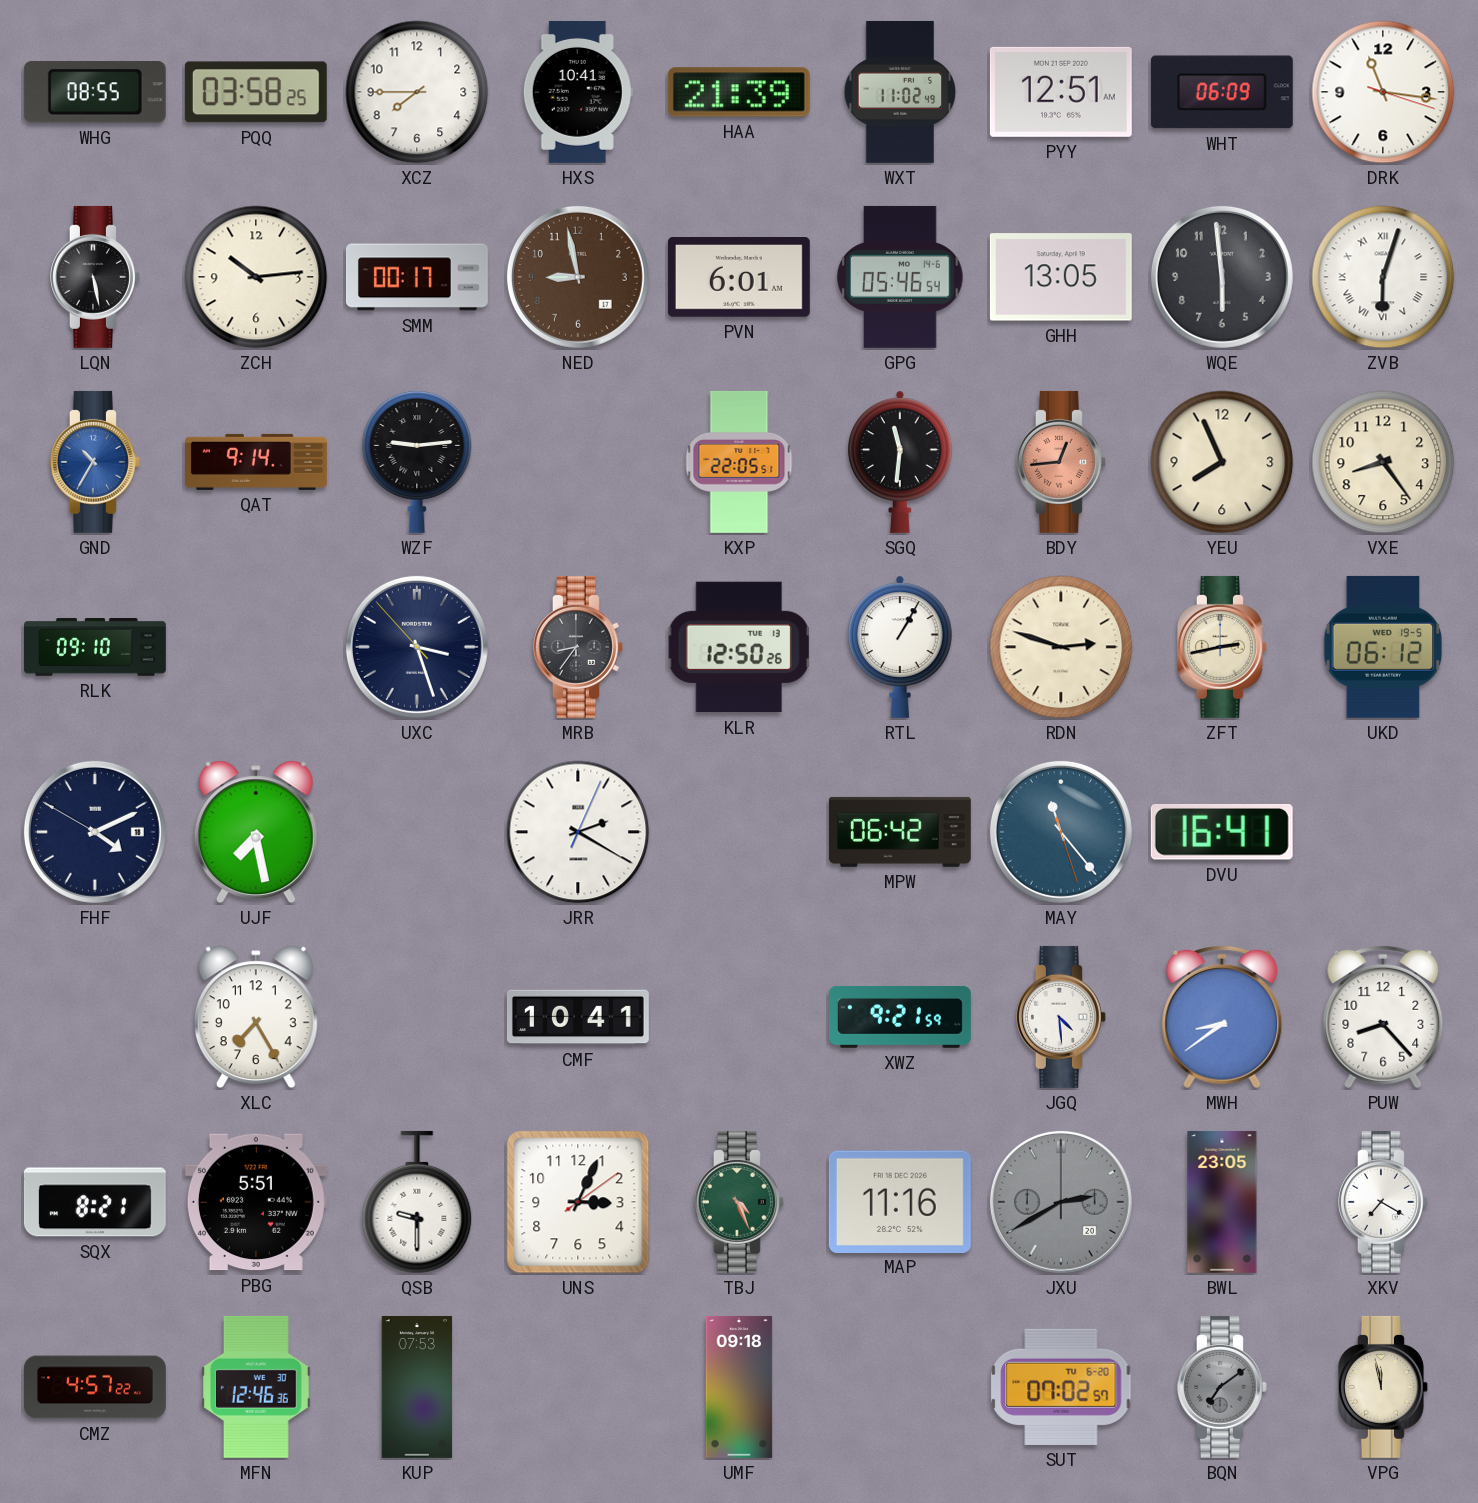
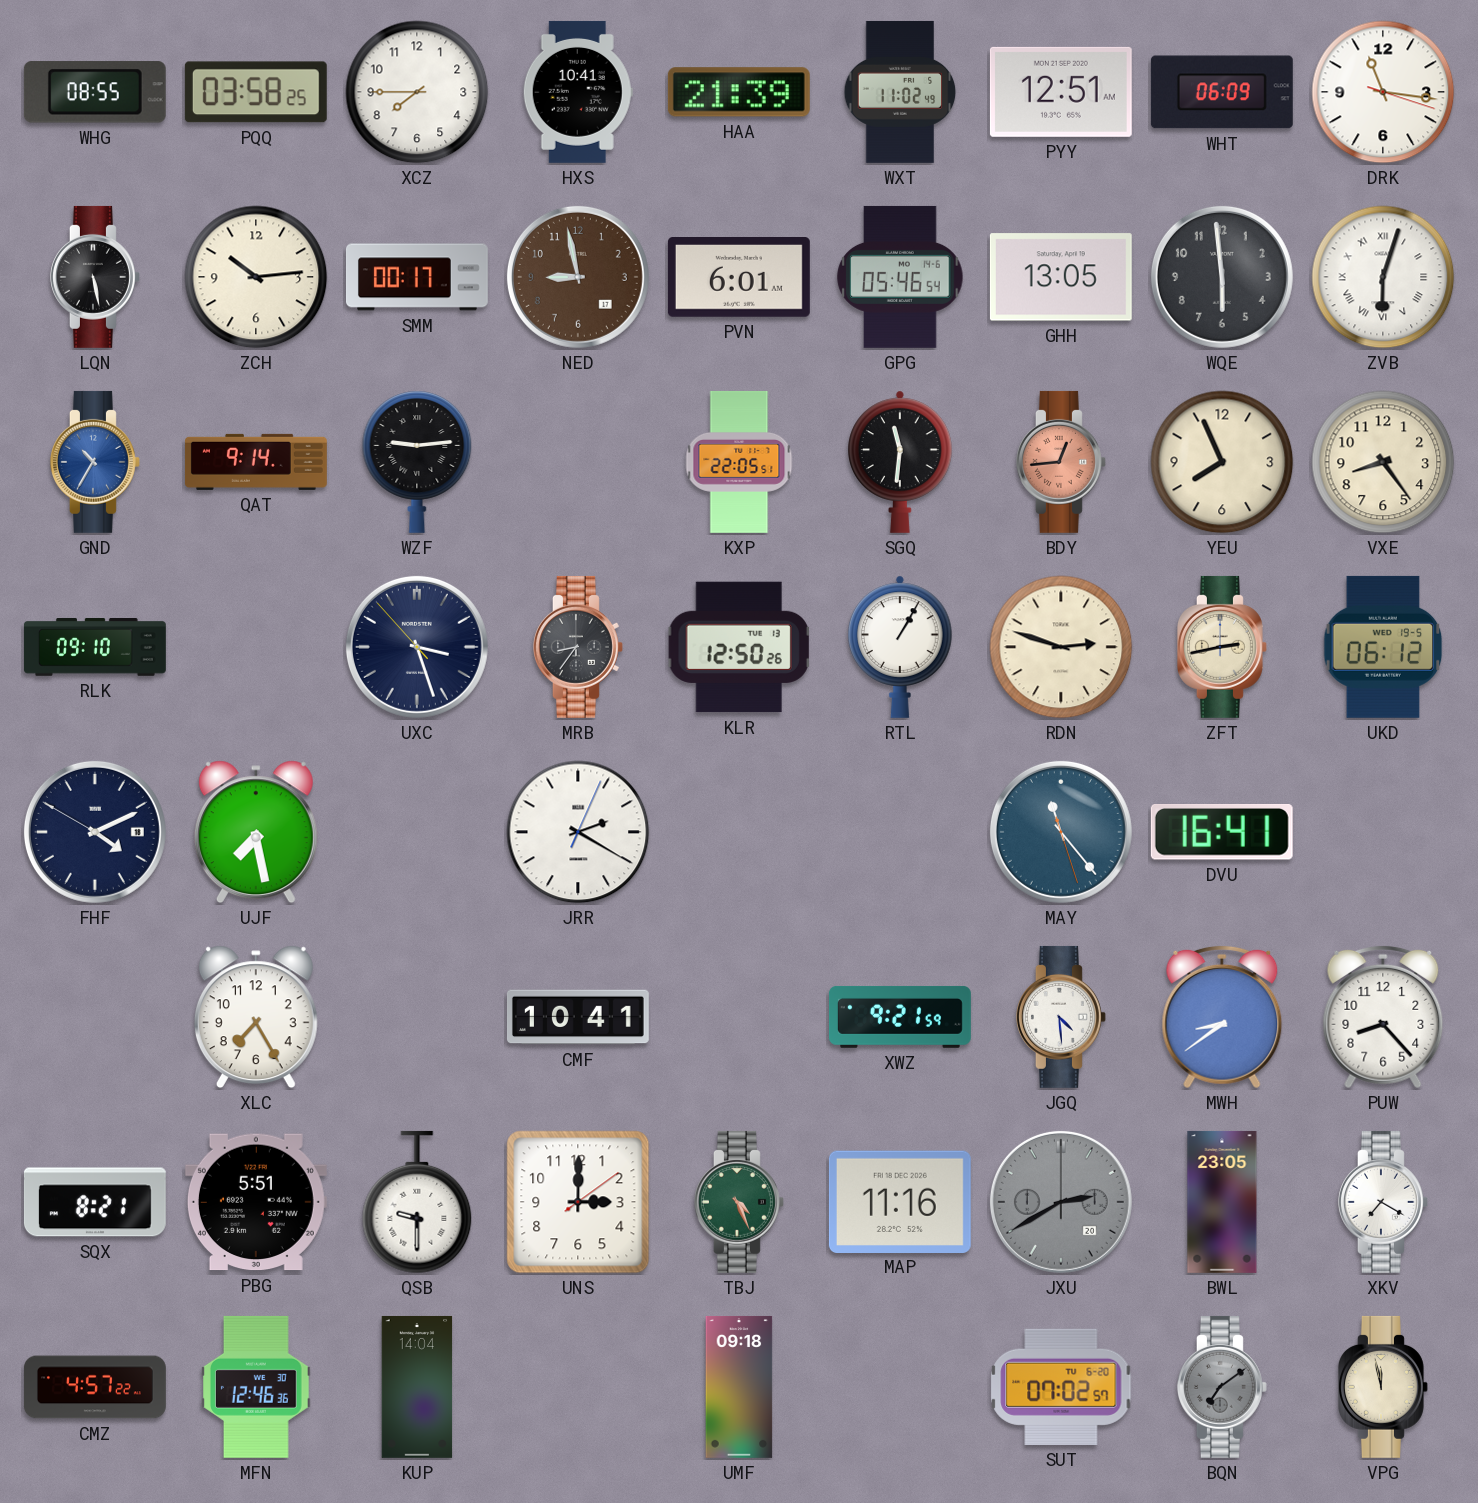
MPW: 06:42 -> none
UNS: 3:04 -> 3:00
KUP: 07:53 -> 14:04
